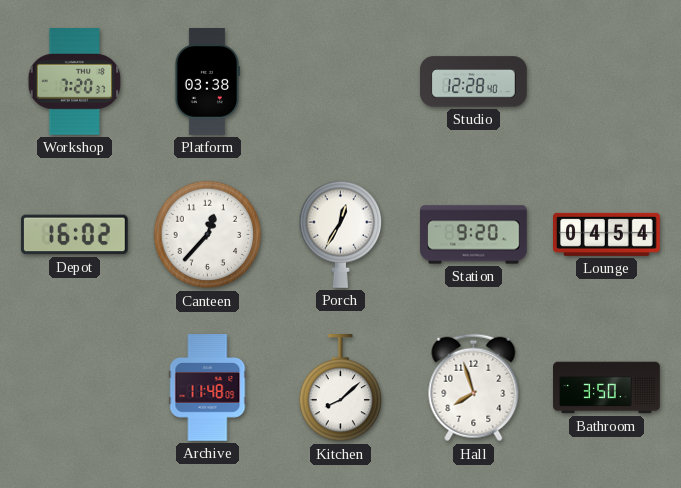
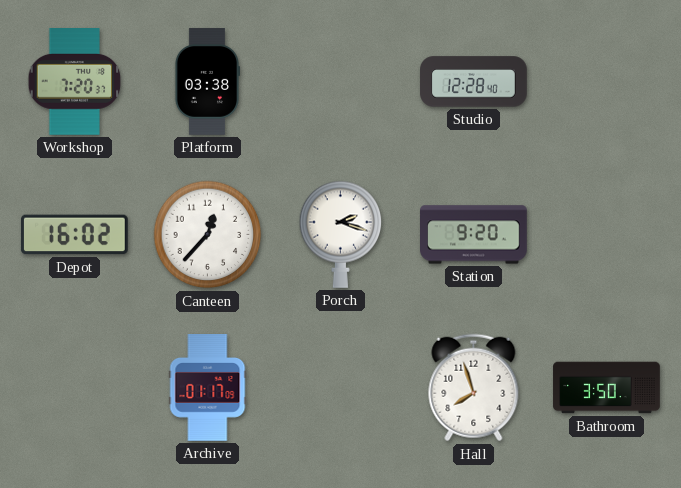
Porch: 12:35 -> 2:18
Lounge: 04:54 -> none
Archive: 11:48 -> 01:17
Kitchen: 8:08 -> none
